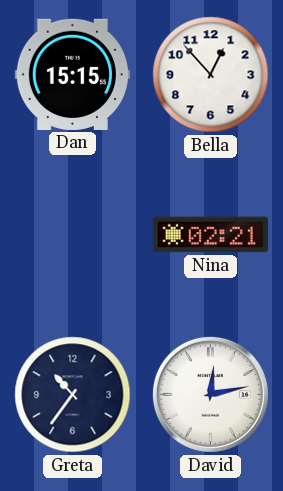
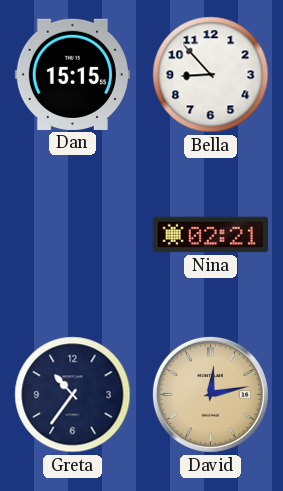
Bella: 12:53 -> 8:53
David dial: white -> champagne
